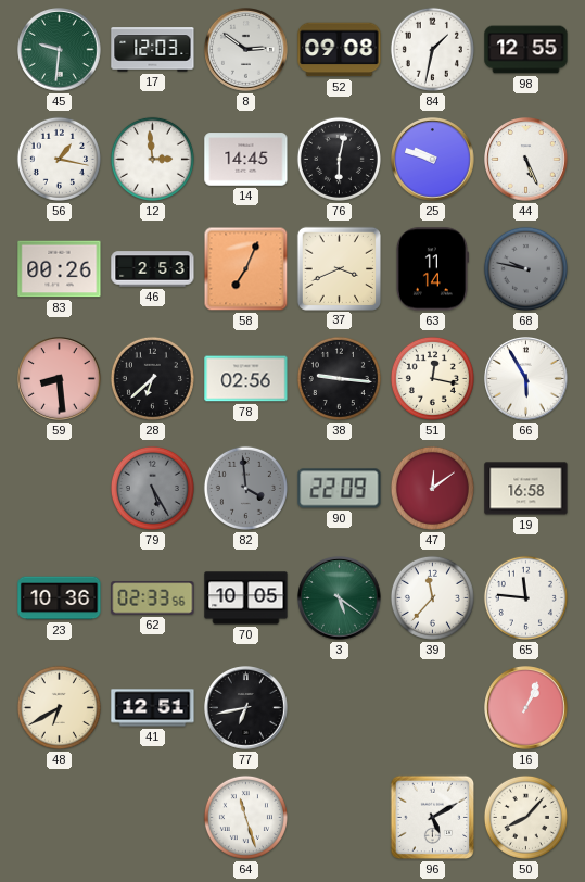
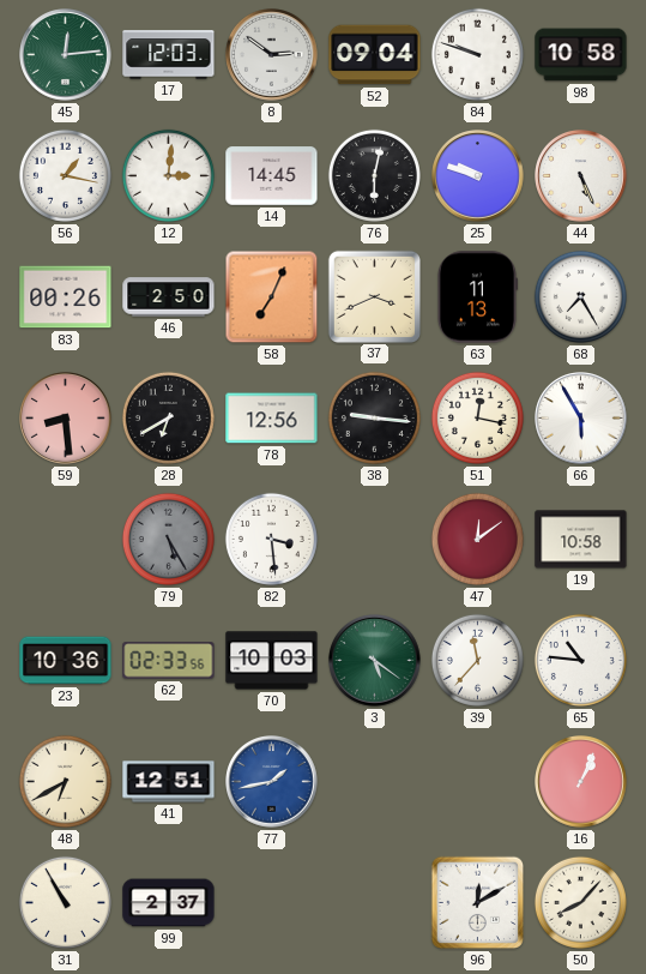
45: 9:31 -> 12:14
52: 09:08 -> 09:04
84: 1:32 -> 9:48
98: 12:55 -> 10:58
12: 2:59 -> 3:01
46: 2:53 -> 2:50
63: 11:14 -> 11:13
68: 9:47 -> 7:25
68 dial: grey -> white
28: 6:38 -> 6:40
78: 02:56 -> 12:56
82: 3:59 -> 3:29
82 dial: grey -> white
90: 22:09 -> none
19: 16:58 -> 10:58
70: 10:05 -> 10:03
65: 11:46 -> 10:46
77: 6:43 -> 1:43
77 dial: black -> blue
31: none -> 10:55
99: none -> 2:37
64: 11:27 -> none
96: 5:10 -> 12:10
